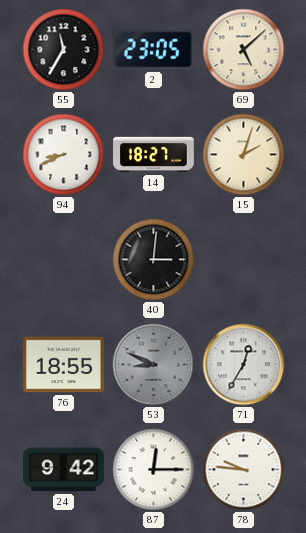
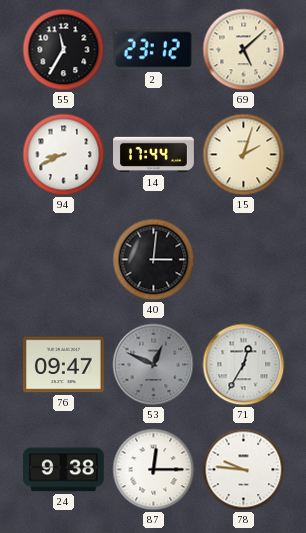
2: 23:05 -> 23:12
14: 18:27 -> 17:44
76: 18:55 -> 09:47
53: 8:49 -> 12:49
24: 9:42 -> 9:38
